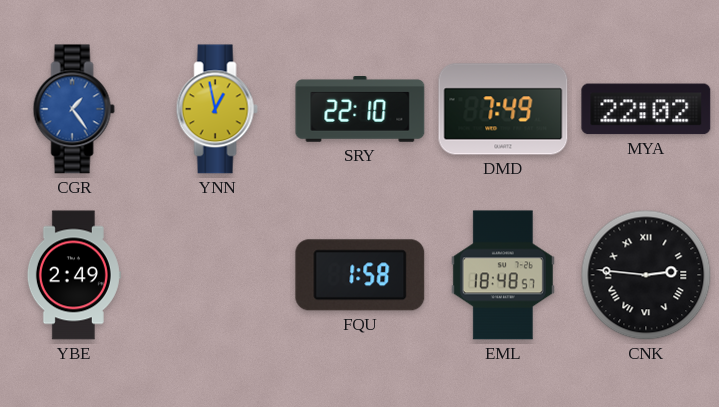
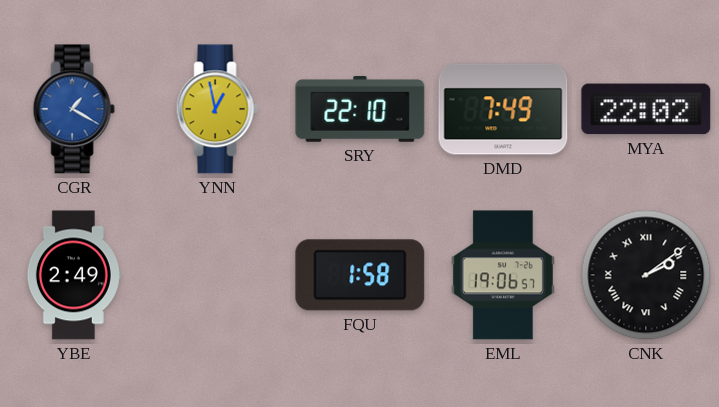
CGR: 1:24 -> 1:20
EML: 18:48 -> 19:06
CNK: 2:46 -> 2:09
